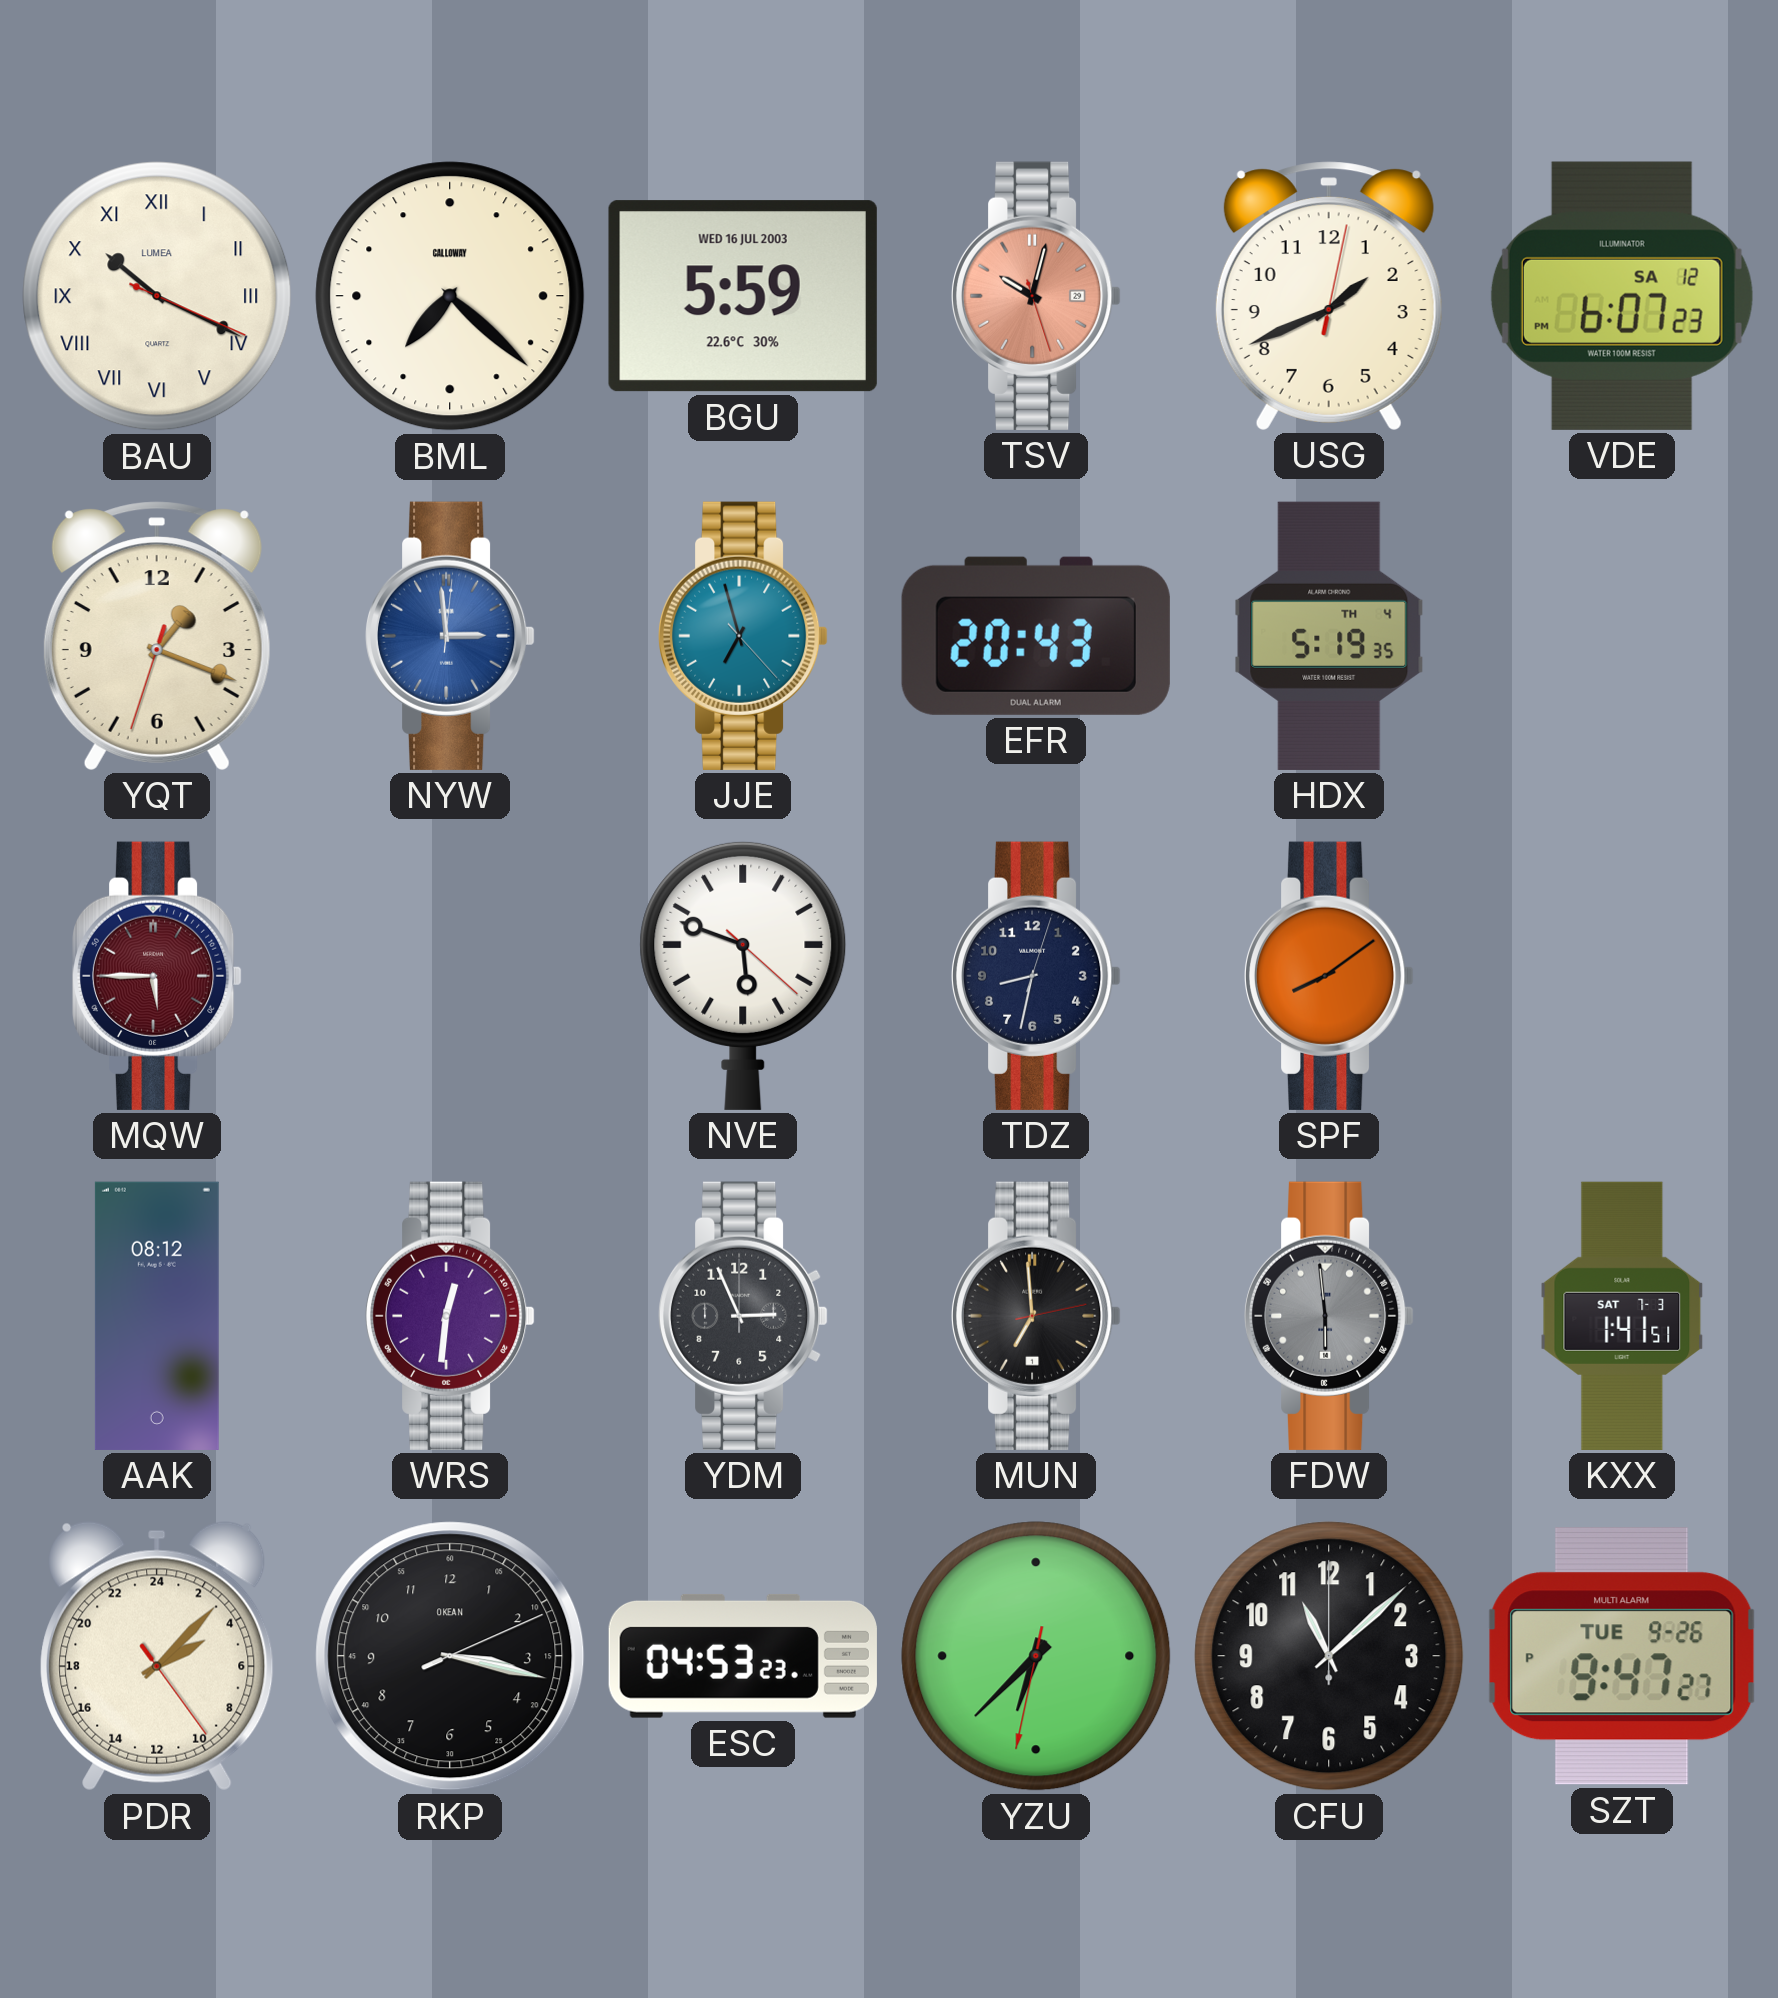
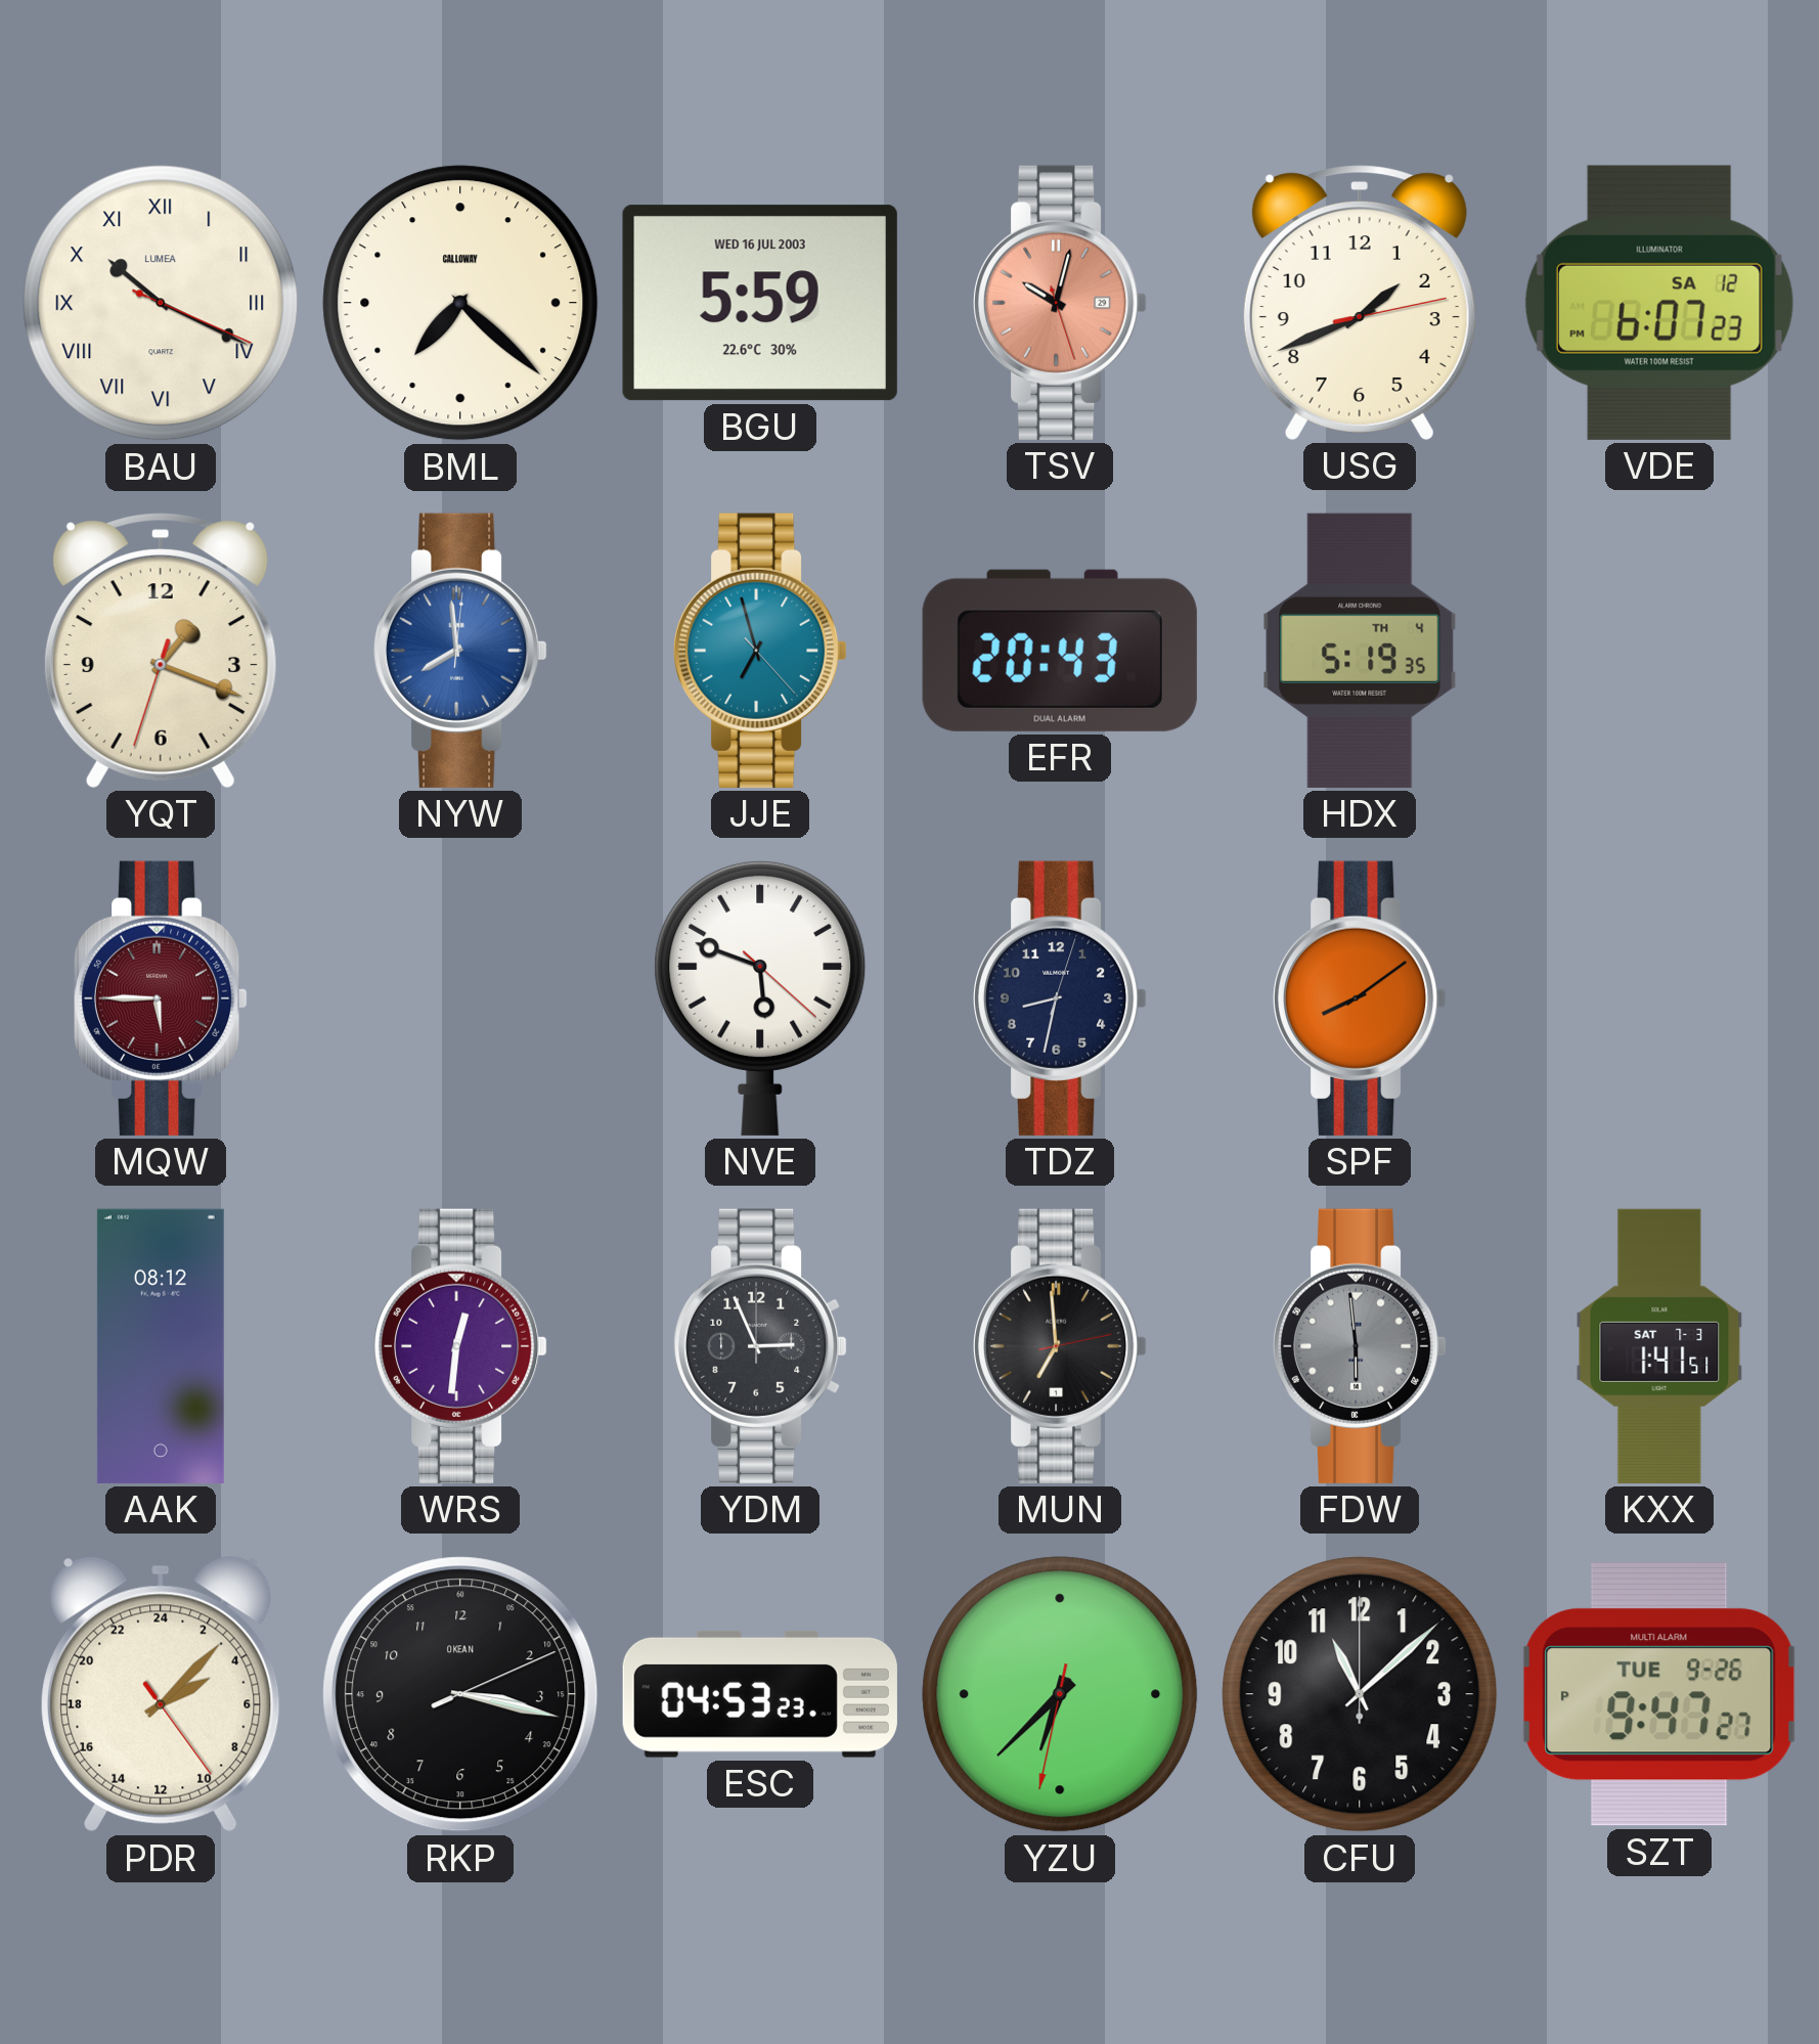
USG: 1:41:02 -> 1:41:13
NYW: 2:59 -> 7:59
